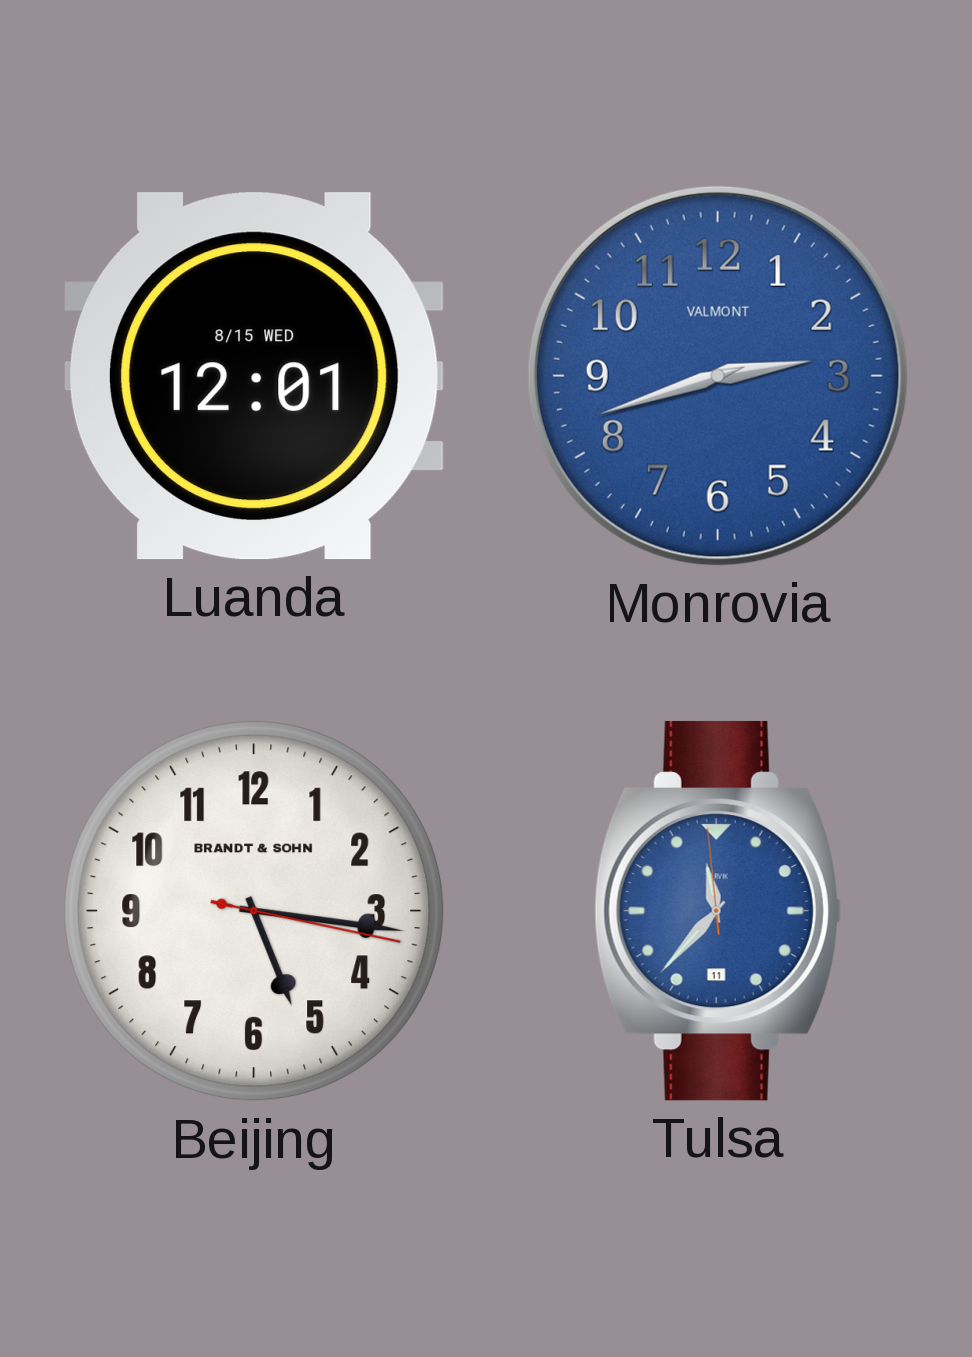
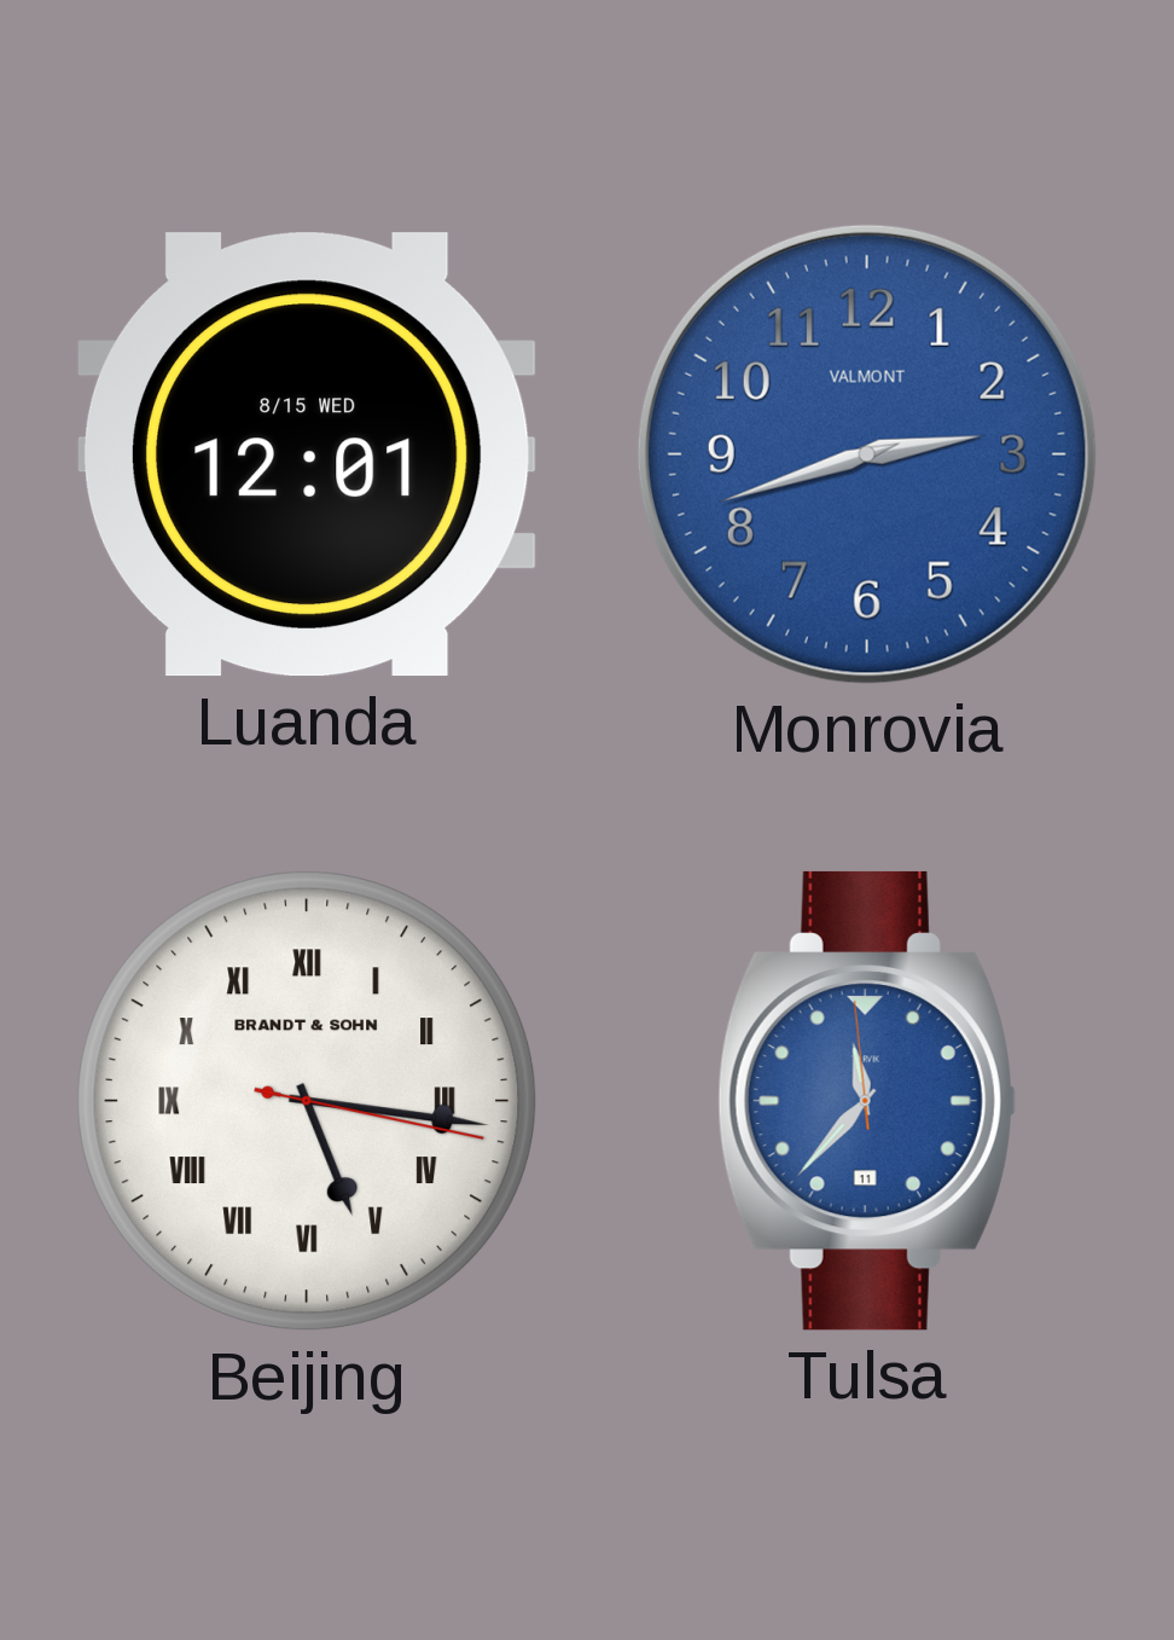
Beijing numerals: Arabic -> Roman
